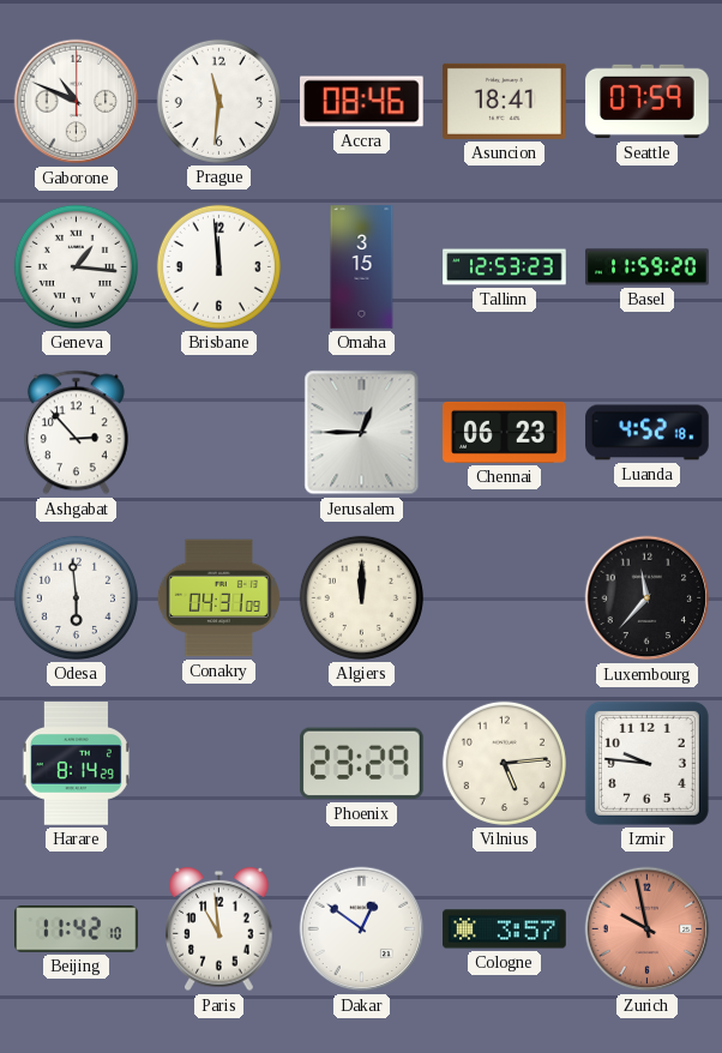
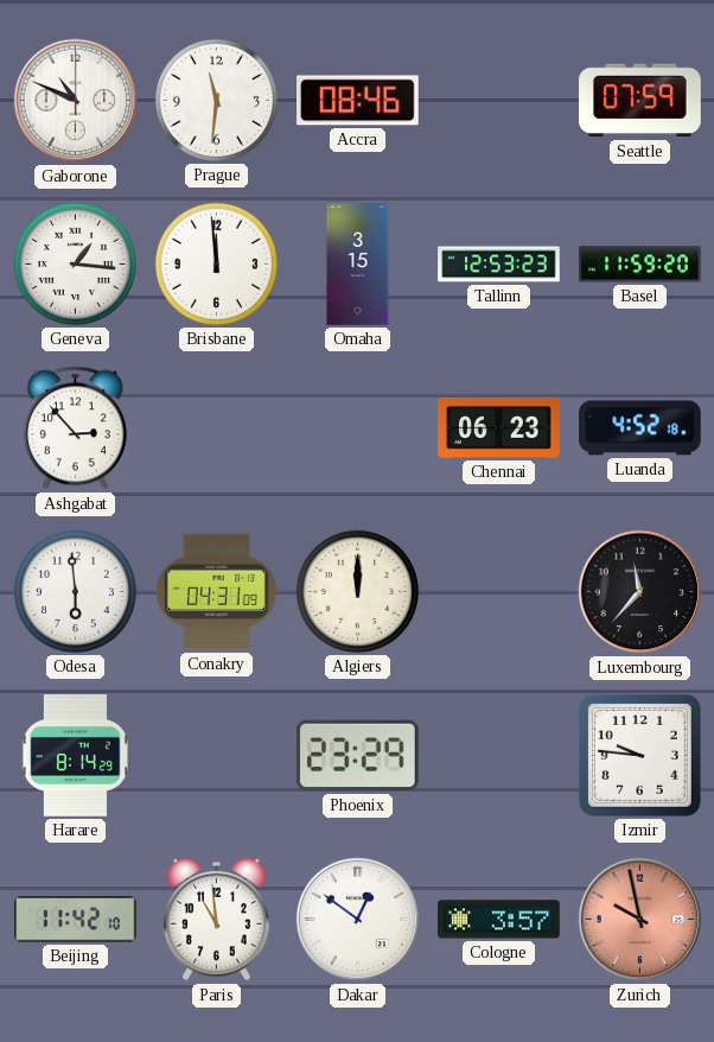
Asuncion: 18:41 -> none
Jerusalem: 12:45 -> none
Vilnius: 5:14 -> none
